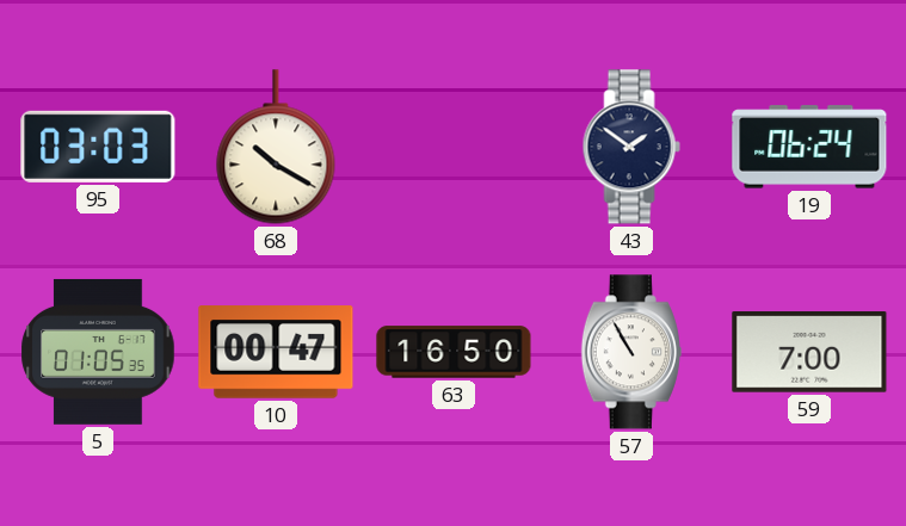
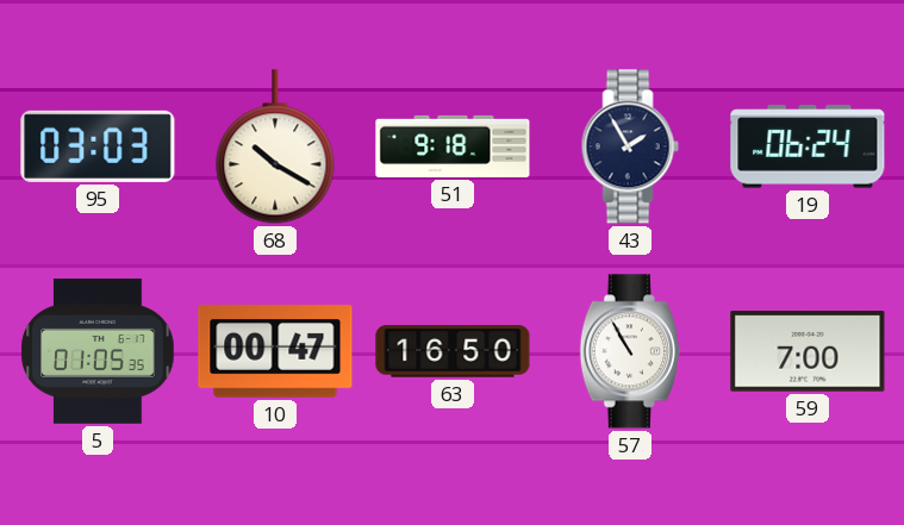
51: none -> 9:18
43: 1:51 -> 1:55
